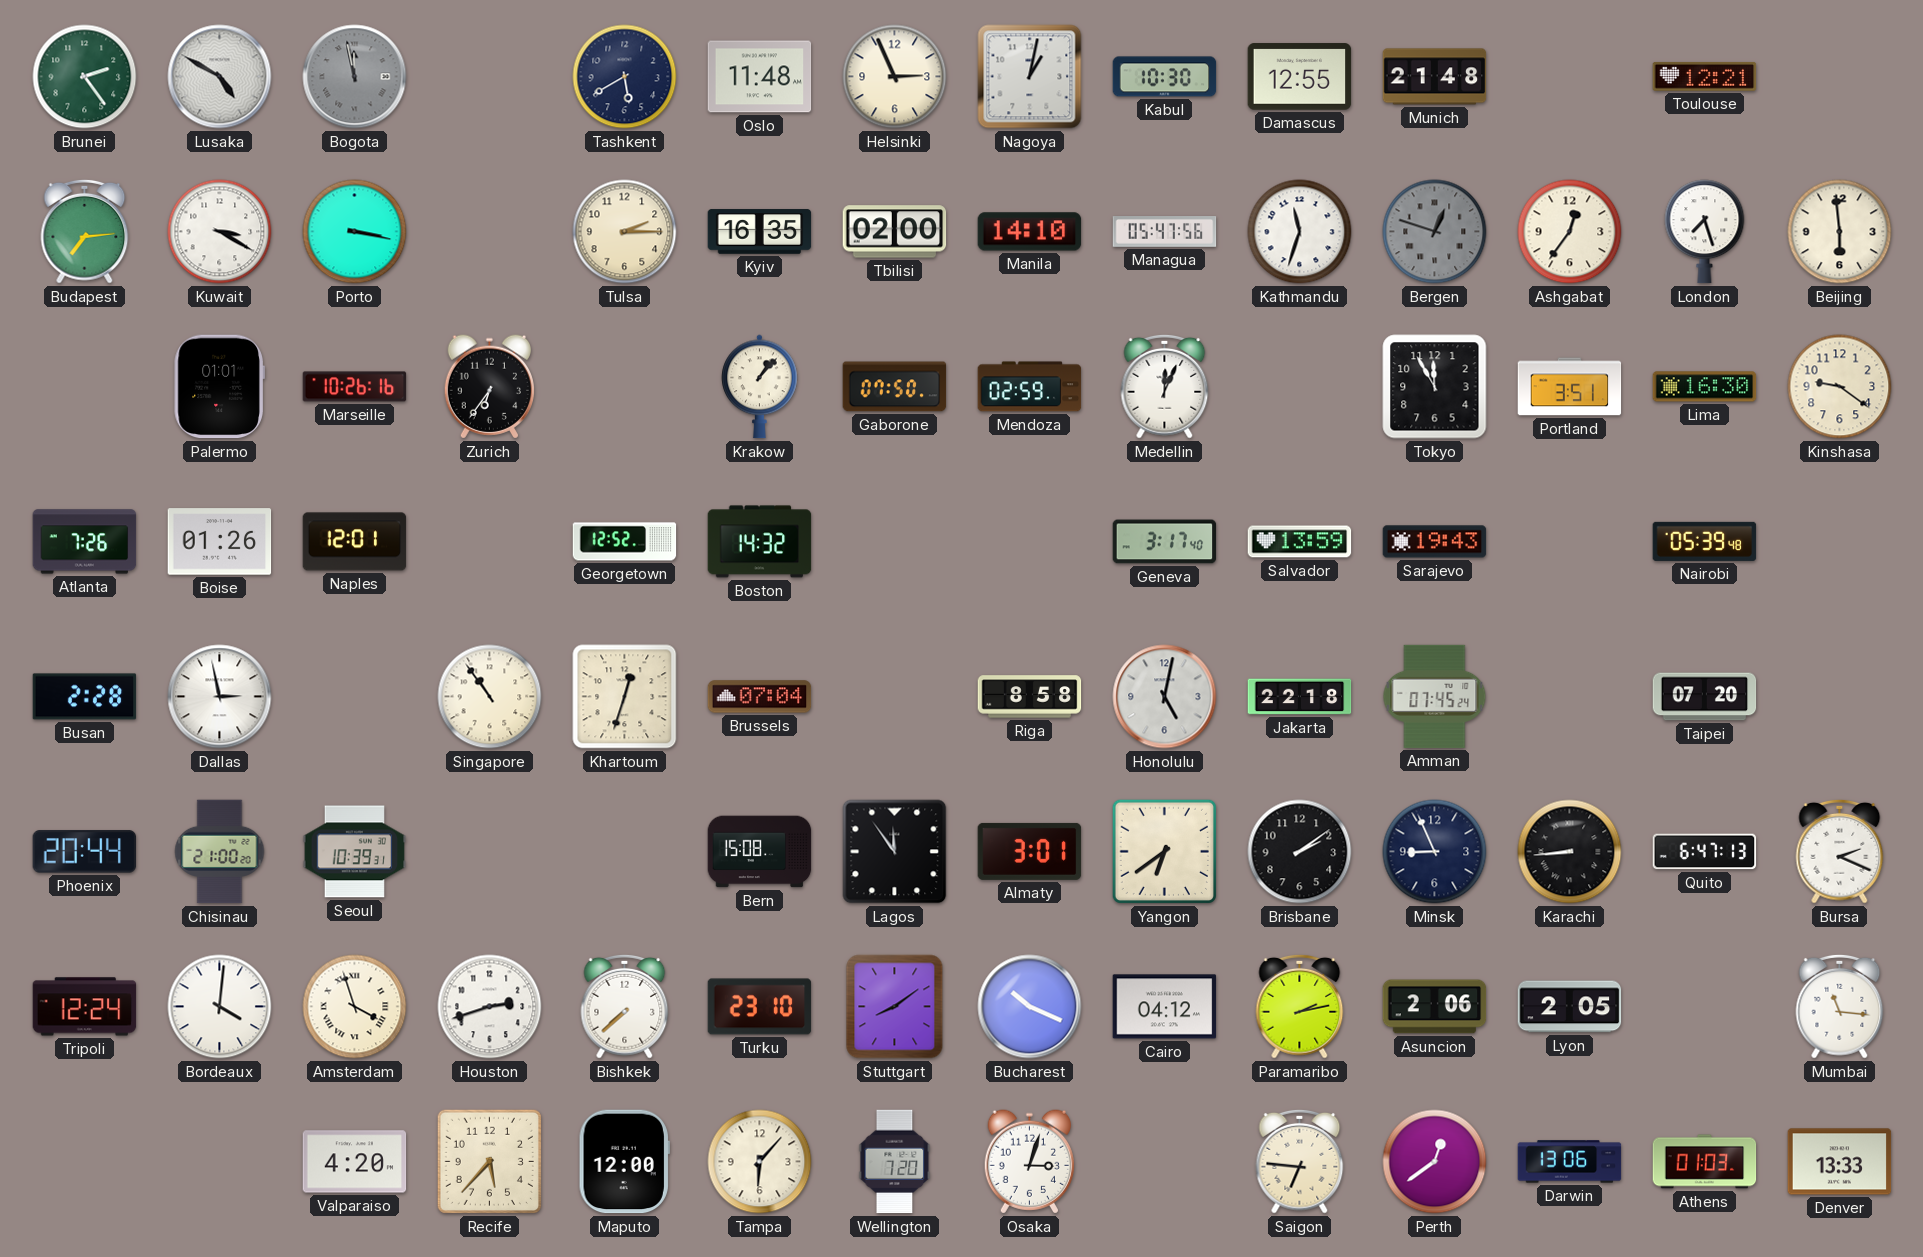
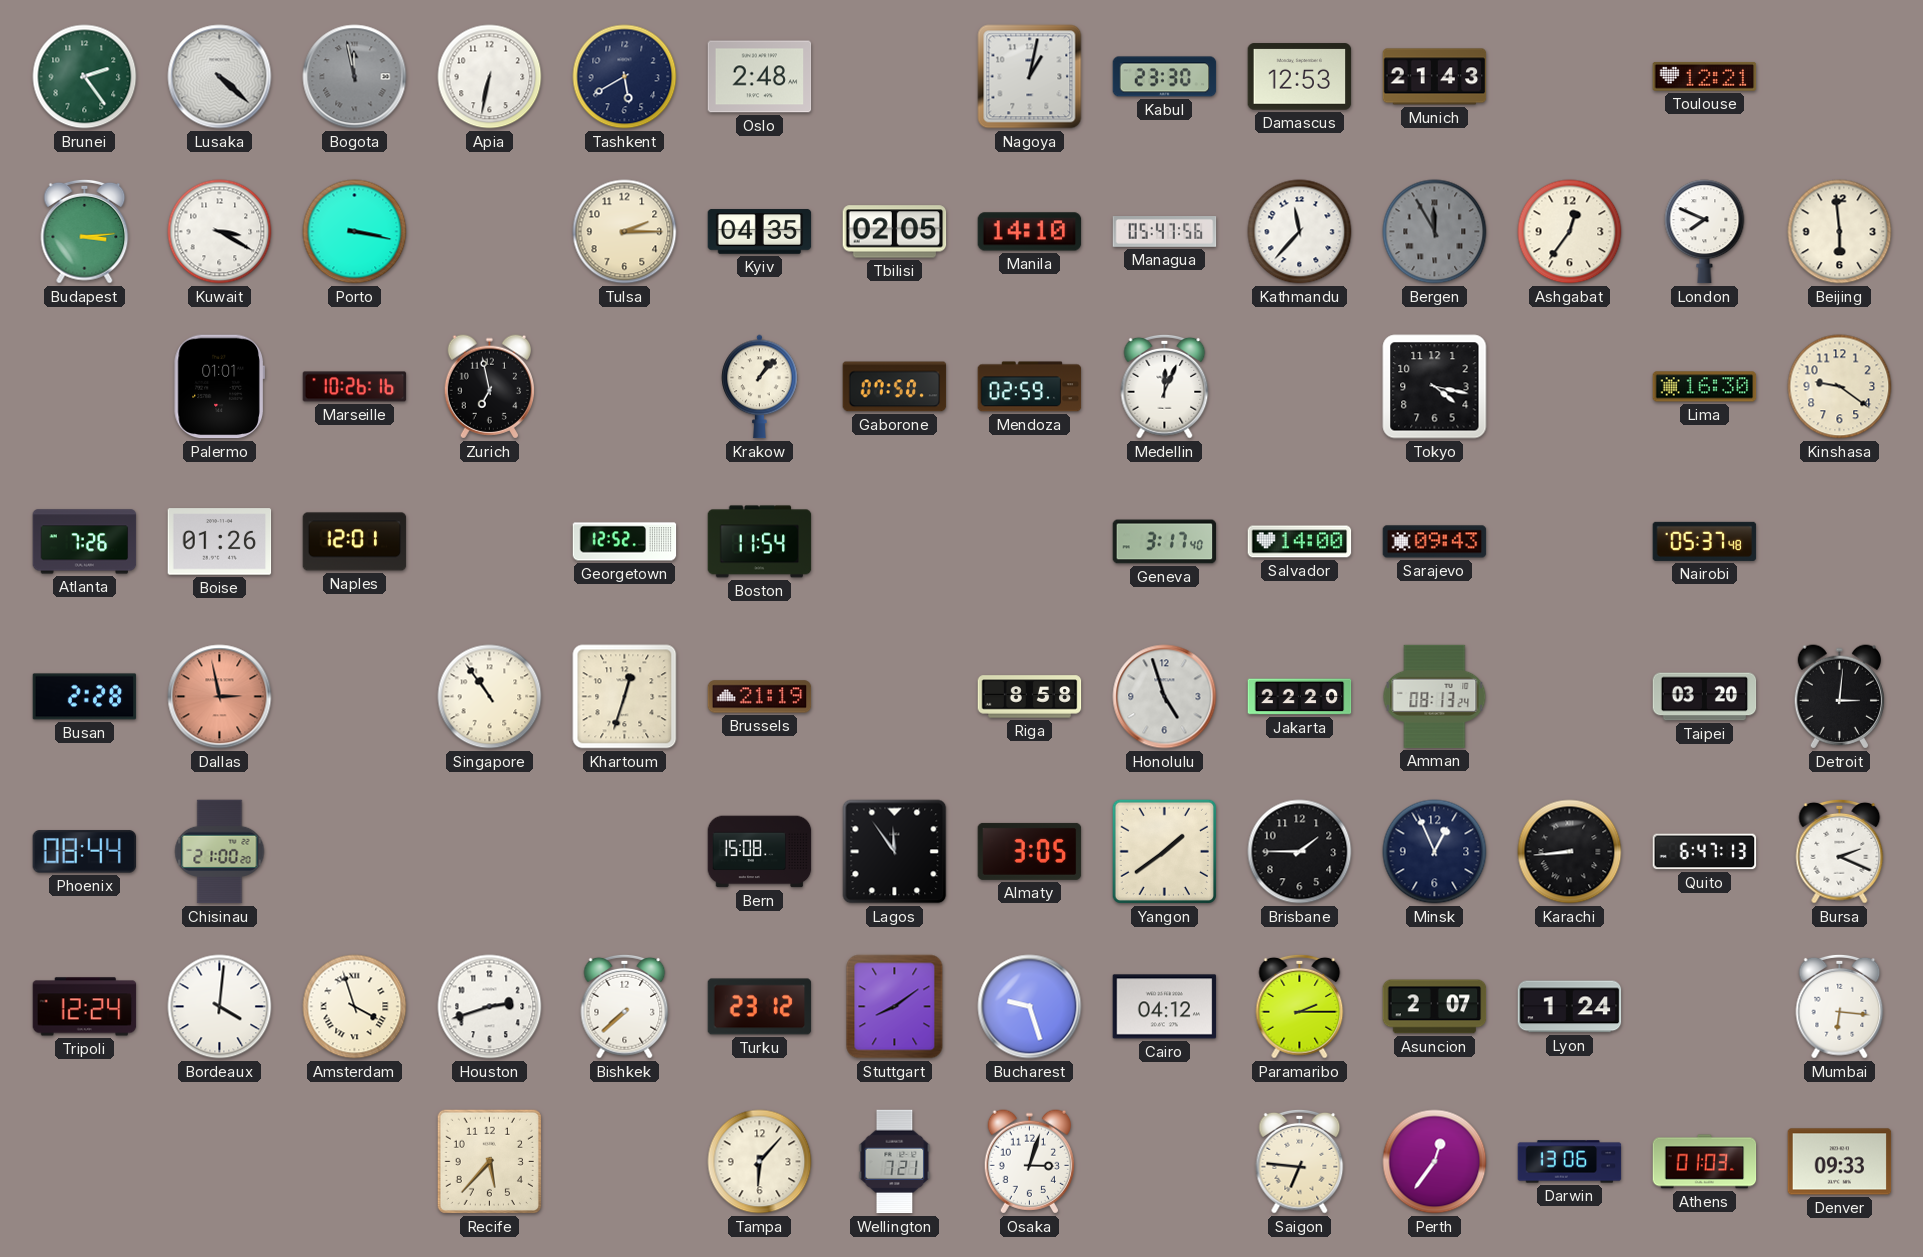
Lusaka: 4:50 -> 4:22
Apia: none -> 6:32
Oslo: 11:48 -> 2:48
Helsinki: 2:56 -> none
Kabul: 10:30 -> 23:30
Damascus: 12:55 -> 12:53
Munich: 21:48 -> 21:43
Budapest: 7:14 -> 3:14
Kyiv: 16:35 -> 04:35
Tbilisi: 02:00 -> 02:05
Kathmandu: 11:33 -> 11:37
Bergen: 12:48 -> 11:55
London: 7:27 -> 7:49
Zurich: 6:36 -> 6:58
Tokyo: 11:55 -> 4:17
Portland: 3:51 -> none
Boston: 14:32 -> 11:54
Salvador: 13:59 -> 14:00
Sarajevo: 19:43 -> 09:43
Nairobi: 05:39 -> 05:37
Dallas dial: white -> salmon
Brussels: 07:04 -> 21:19
Honolulu: 5:02 -> 4:57
Jakarta: 22:18 -> 22:20
Amman: 07:45 -> 08:13
Taipei: 07:20 -> 03:20
Detroit: none -> 3:01
Phoenix: 20:44 -> 08:44
Seoul: 10:39 -> none
Almaty: 3:01 -> 3:05
Yangon: 6:39 -> 1:39
Brisbane: 2:09 -> 1:45
Minsk: 8:56 -> 12:56
Turku: 23:10 -> 23:12
Bucharest: 10:19 -> 9:27
Paramaribo: 2:13 -> 2:15
Asuncion: 2:06 -> 2:07
Lyon: 2:05 -> 1:24
Mumbai: 11:16 -> 6:16
Valparaiso: 4:20 -> none
Maputo: 12:00 -> none
Wellington: 7:20 -> 7:21
Perth: 12:39 -> 12:36
Denver: 13:33 -> 09:33
